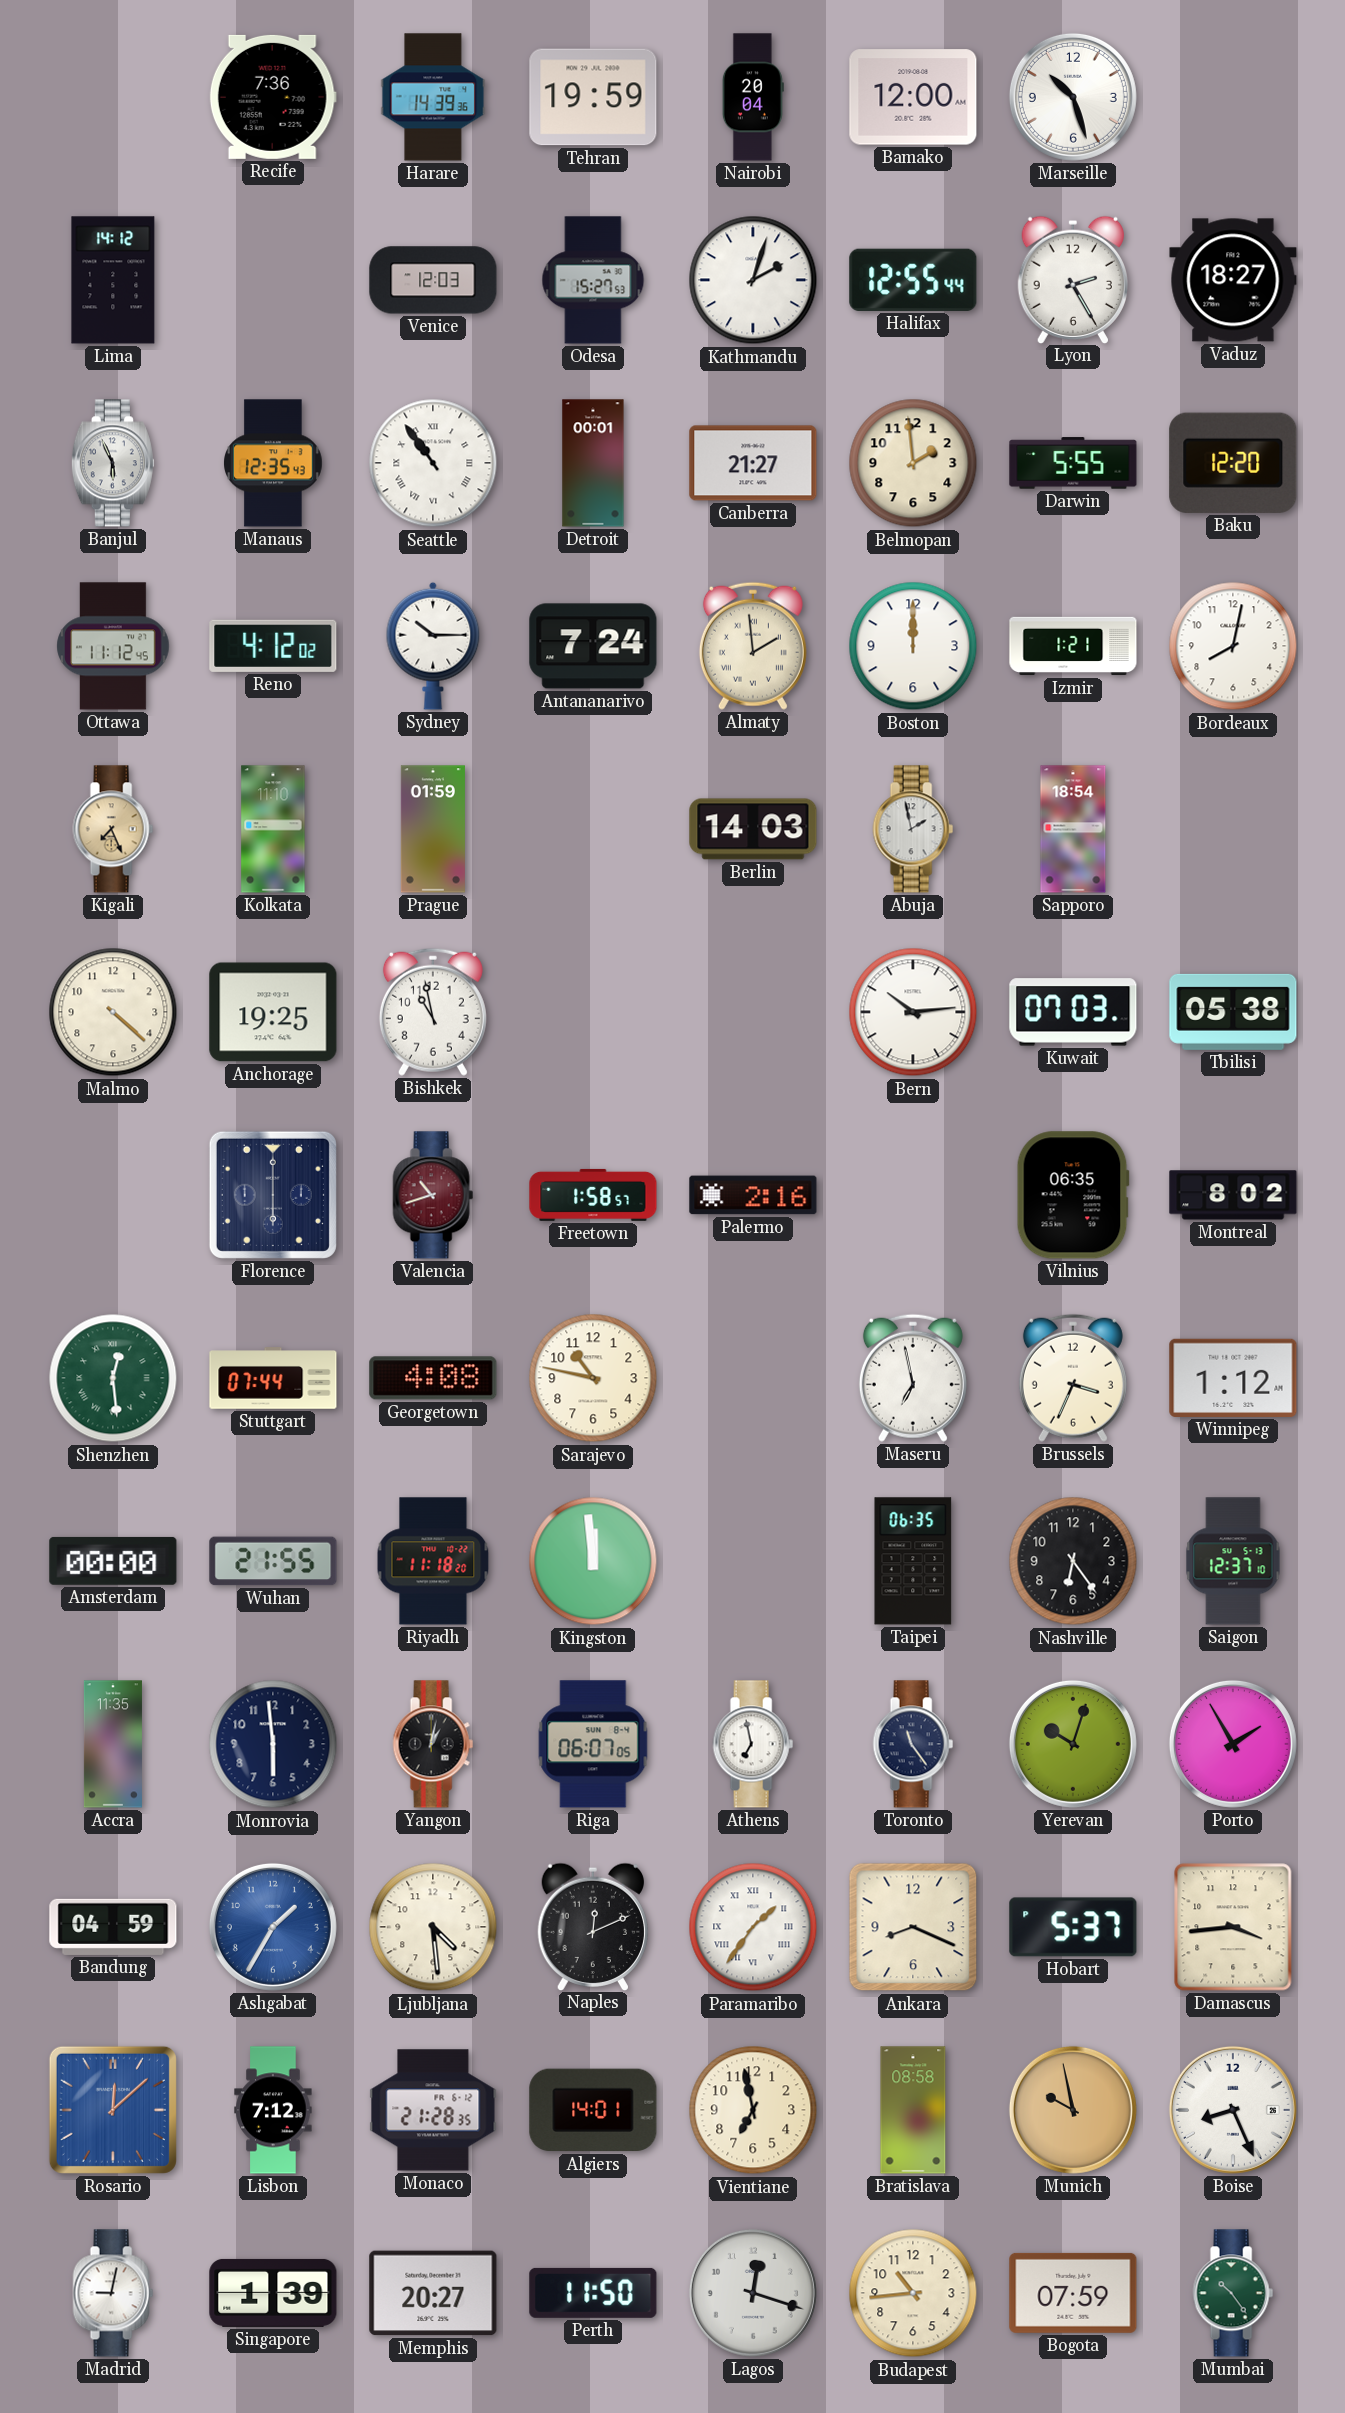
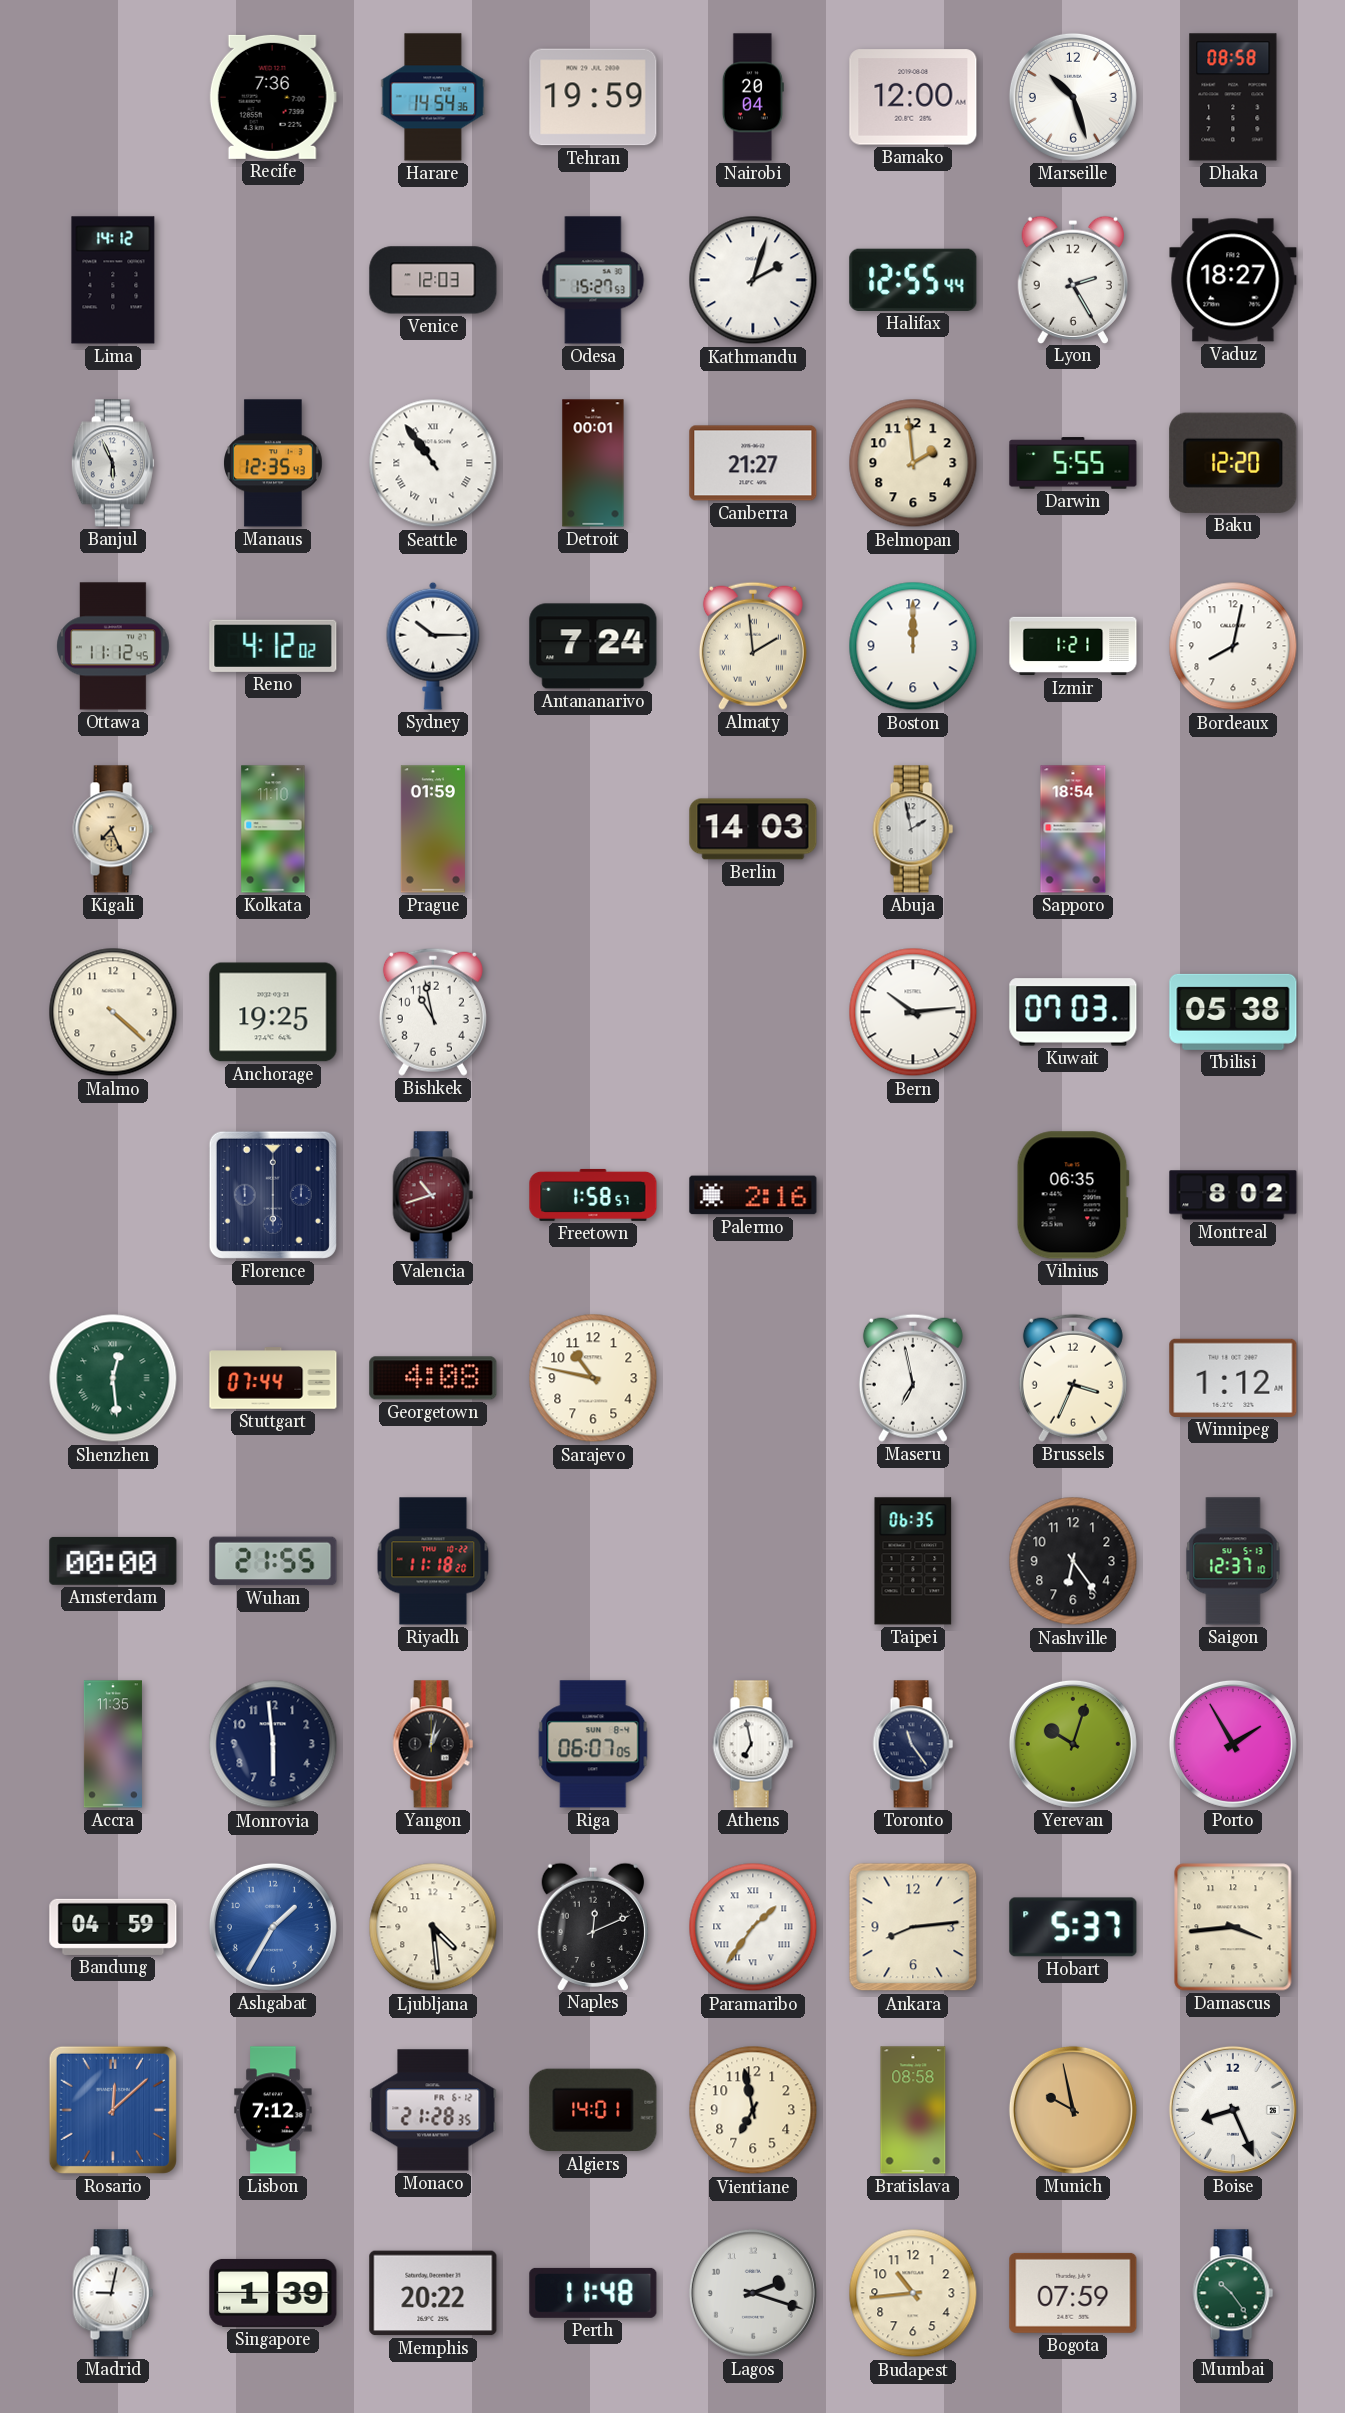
Harare: 14:39 -> 14:54
Dhaka: none -> 08:58
Kingston: 11:59 -> none
Ankara: 8:19 -> 8:14
Memphis: 20:27 -> 20:22
Perth: 11:50 -> 11:48
Lagos: 12:18 -> 2:18
